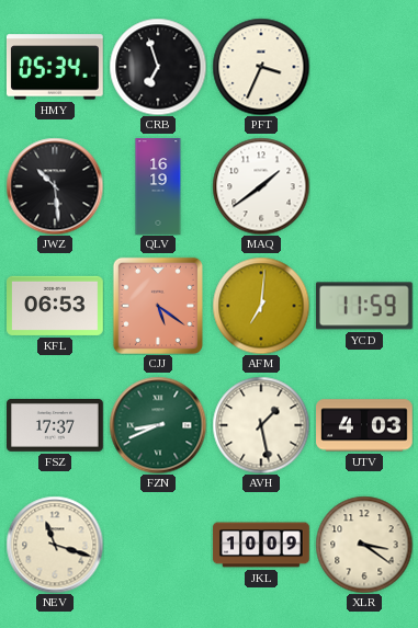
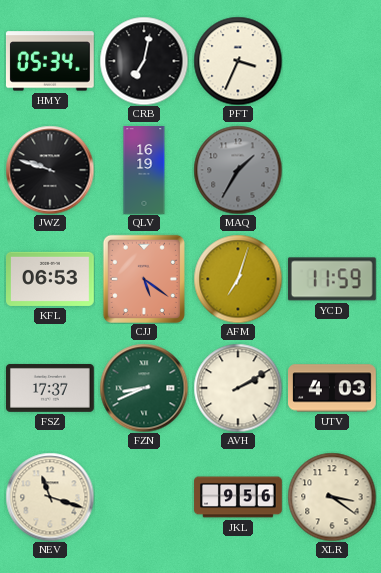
CRB: 6:57 -> 7:02
JWZ: 10:29 -> 9:48
MAQ: 1:39 -> 1:35
MAQ dial: white -> grey
AFM: 7:01 -> 7:03
AVH: 1:28 -> 2:10
JKL: 10:09 -> 9:56
